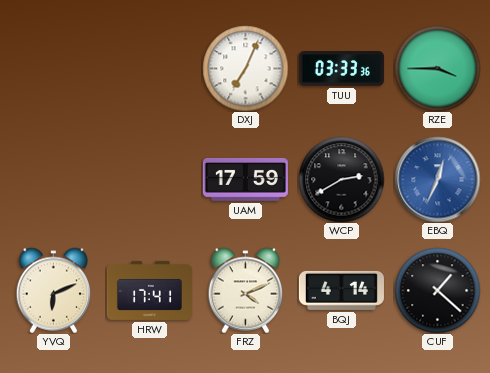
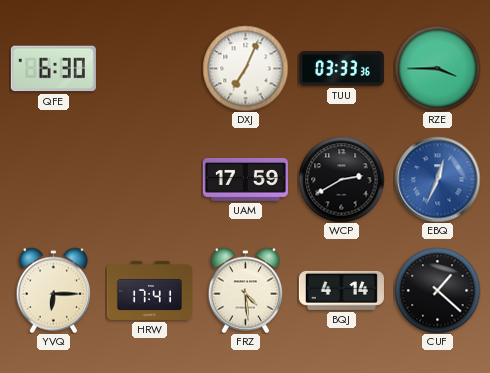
QFE: none -> 6:30
YVQ: 6:11 -> 6:15
FRZ: 4:11 -> 4:29
